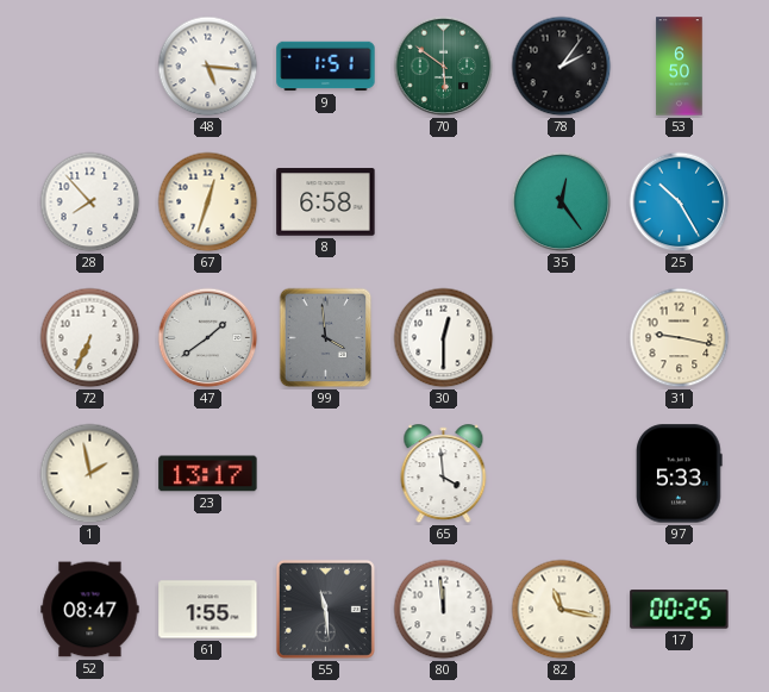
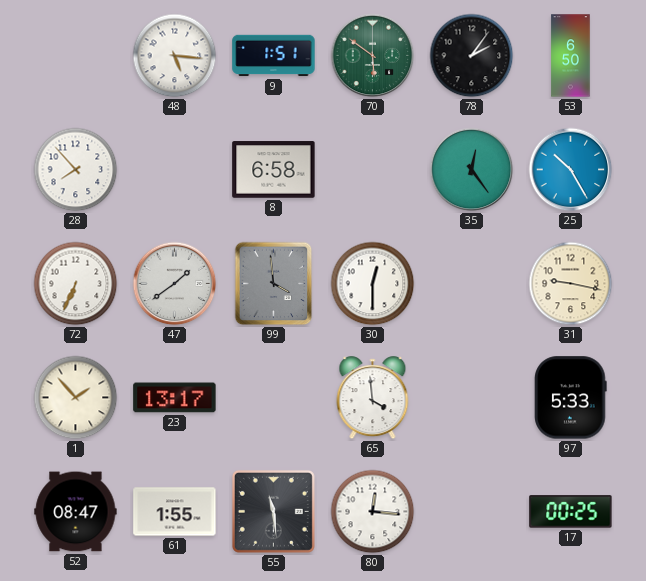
67: 12:33 -> none
1: 1:58 -> 1:53
80: 11:59 -> 12:16
82: 11:17 -> none
